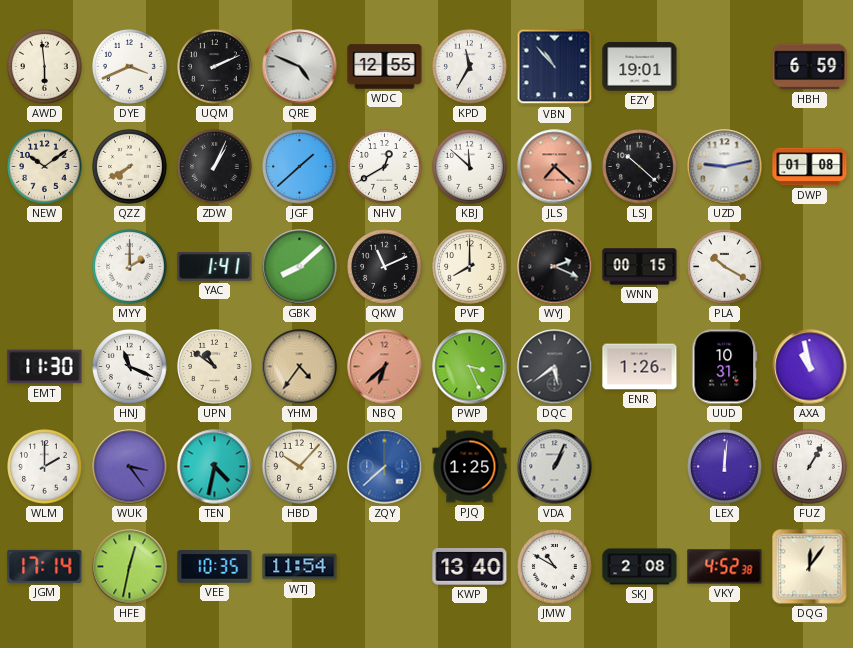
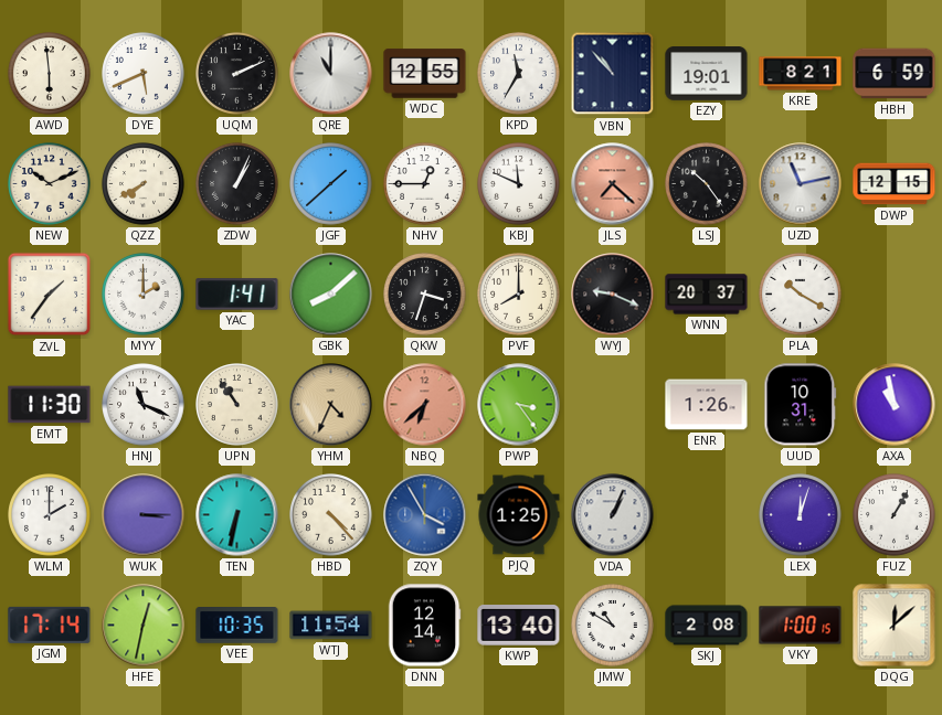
DYE: 3:41 -> 5:41
QRE: 4:49 -> 11:00
KRE: none -> 8:21
NEW: 10:09 -> 10:11
NHV: 12:40 -> 12:45
KBJ: 11:52 -> 11:49
LSJ: 10:22 -> 10:24
UZD: 9:13 -> 11:13
DWP: 01:08 -> 12:15
ZVL: none -> 1:36
QKW: 11:11 -> 3:33
WYJ: 2:19 -> 9:19
WNN: 00:15 -> 20:37
UPN: 10:51 -> 10:54
YHM: 4:36 -> 4:34
PWP: 3:26 -> 3:24
DQC: 5:39 -> none
WUK: 3:24 -> 3:15
TEN: 4:32 -> 6:32
HBD: 10:07 -> 4:23
ZQY: 7:38 -> 3:55
LEX: 12:01 -> 12:03
DNN: none -> 12:14
VKY: 4:52 -> 1:00
DQG: 12:06 -> 12:08
